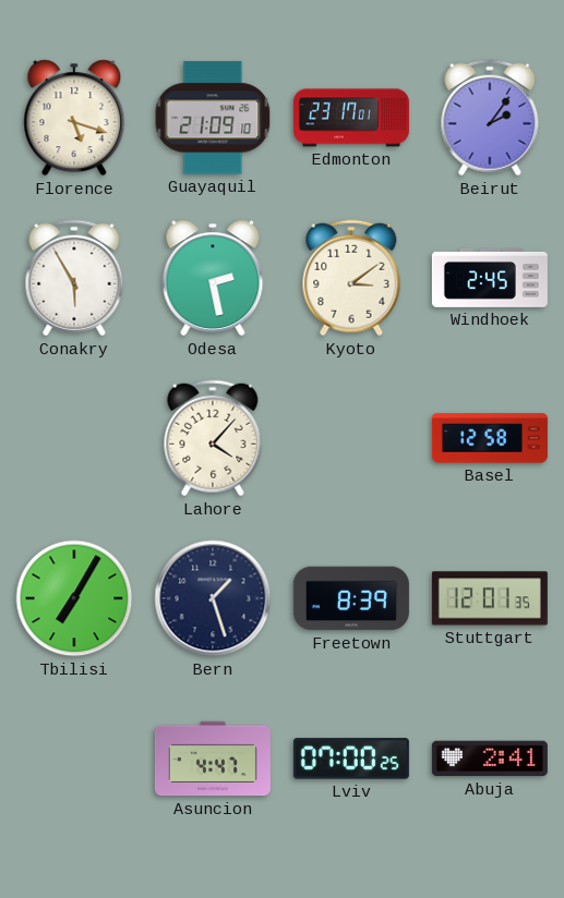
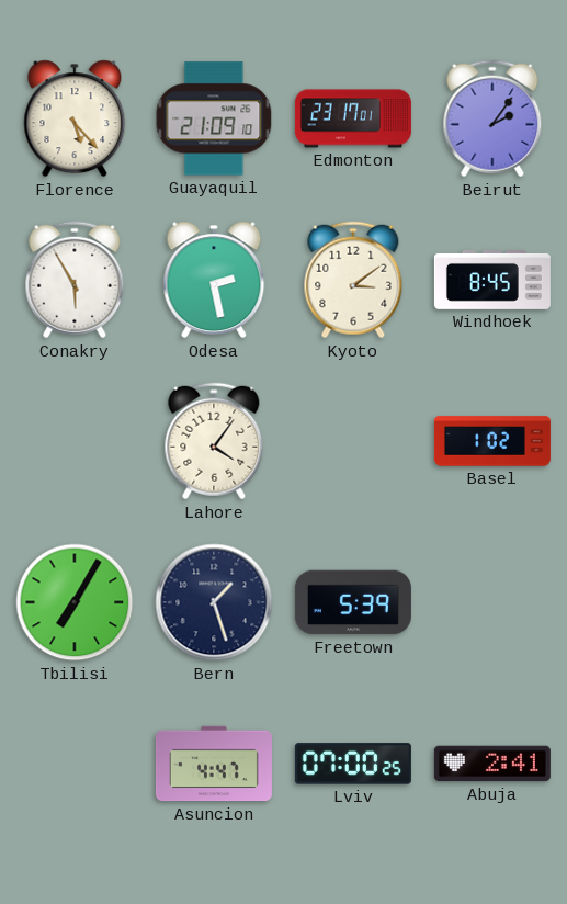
Florence: 5:18 -> 5:23
Windhoek: 2:45 -> 8:45
Lahore: 4:07 -> 4:06
Basel: 12:58 -> 1:02
Freetown: 8:39 -> 5:39
Stuttgart: 12:01 -> none
